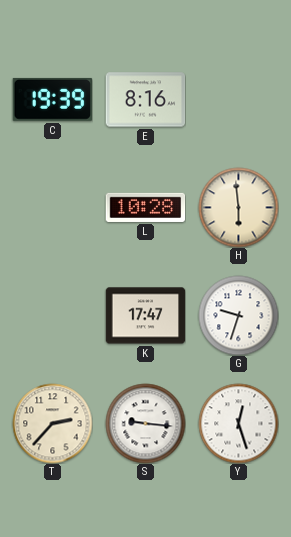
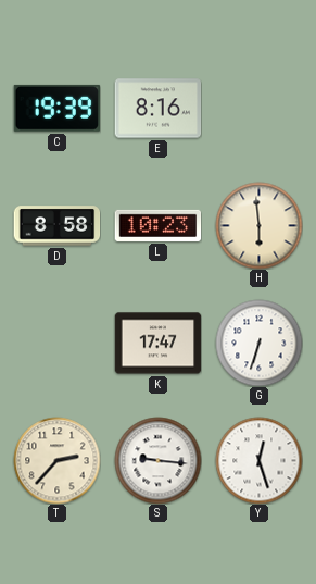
D: none -> 8:58
L: 10:28 -> 10:23
G: 9:33 -> 6:33
